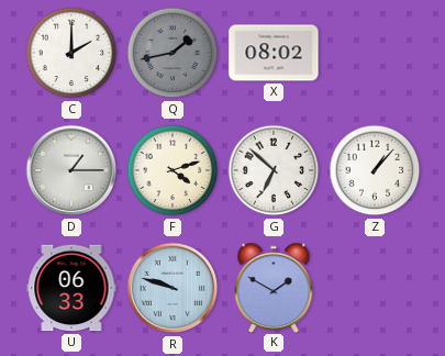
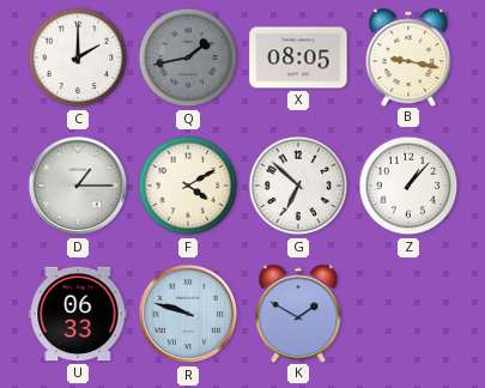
X: 08:02 -> 08:05
B: none -> 9:17
F: 4:12 -> 4:10
